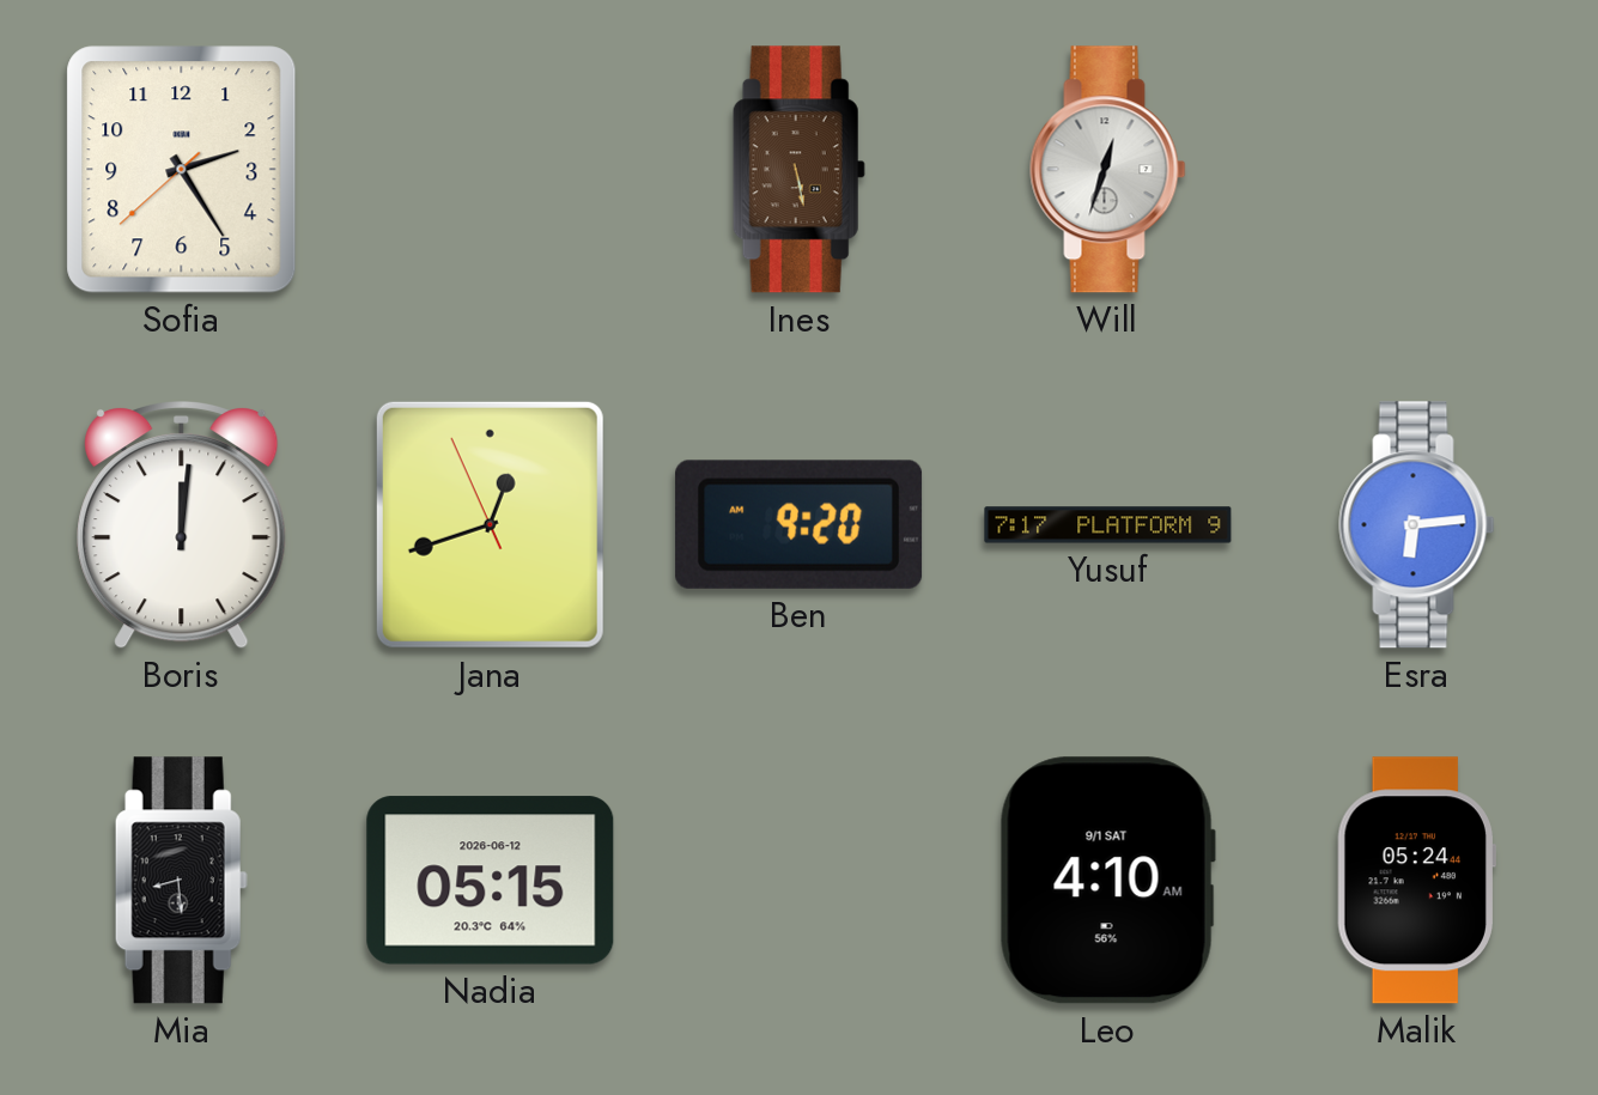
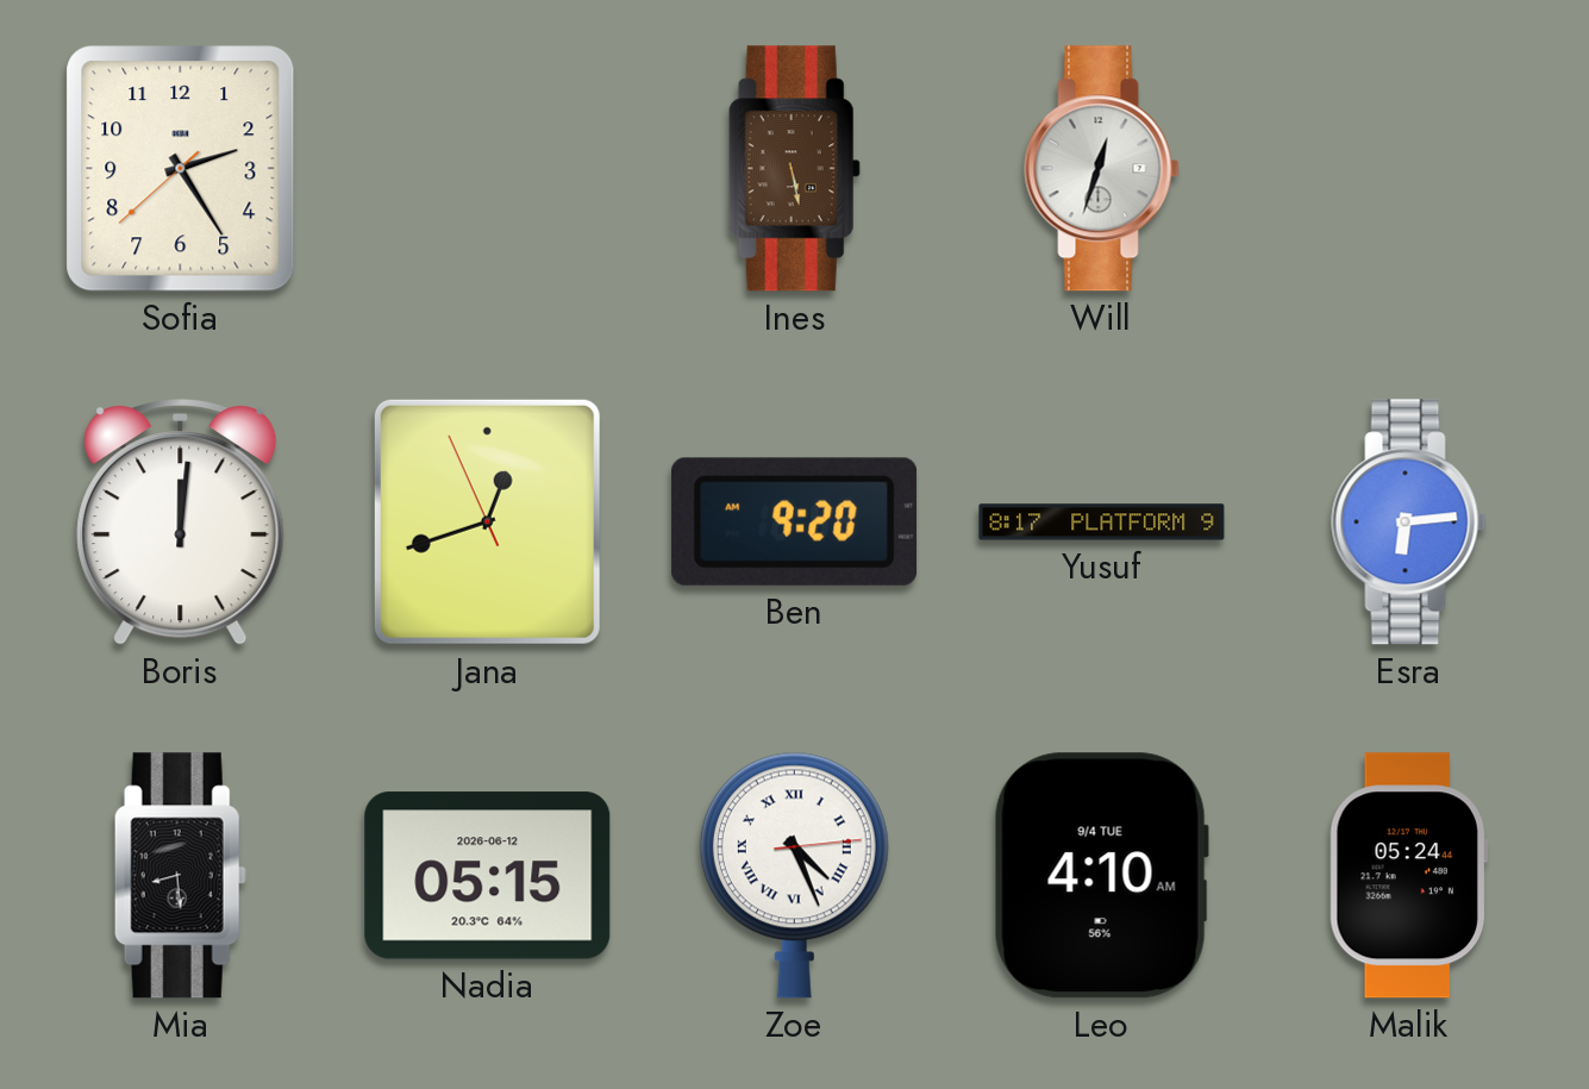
Yusuf: 7:17 -> 8:17
Zoe: none -> 4:26
Leo date: 9/1 SAT -> 9/4 TUE
